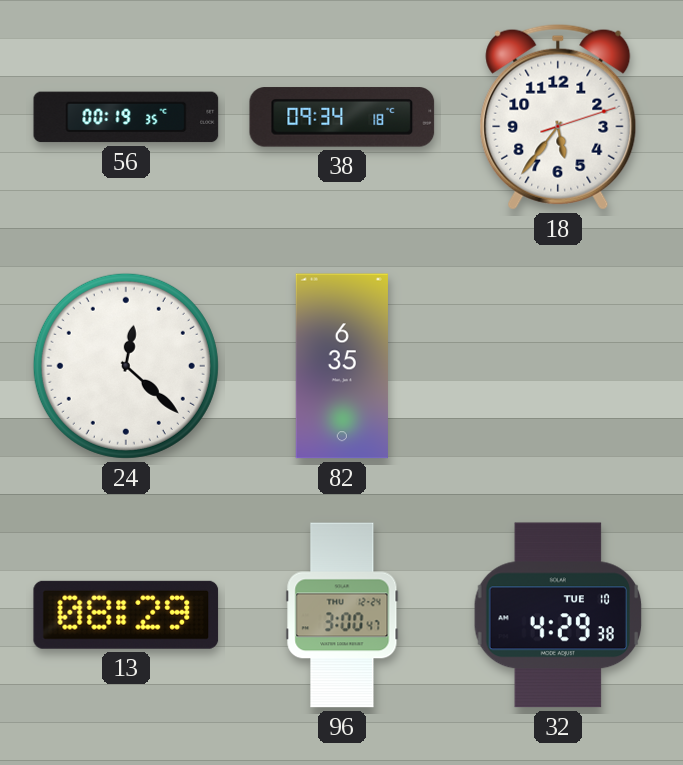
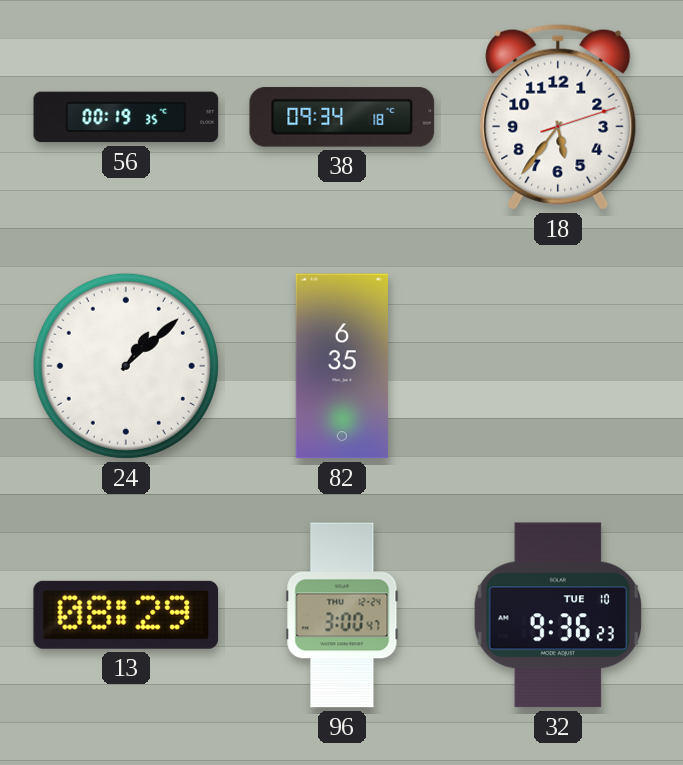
24: 12:22 -> 1:08
32: 4:29 -> 9:36
